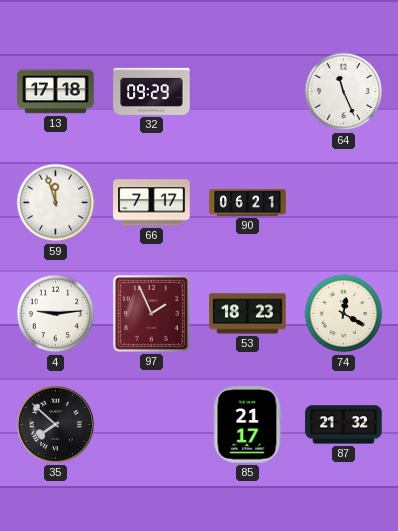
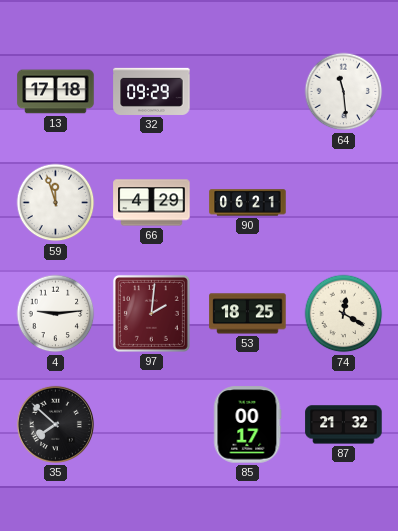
64: 11:26 -> 11:29
66: 7:17 -> 4:29
97: 1:56 -> 2:01
53: 18:23 -> 18:25
85: 21:17 -> 00:17
